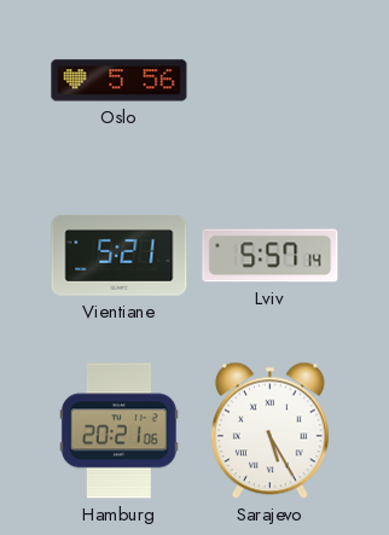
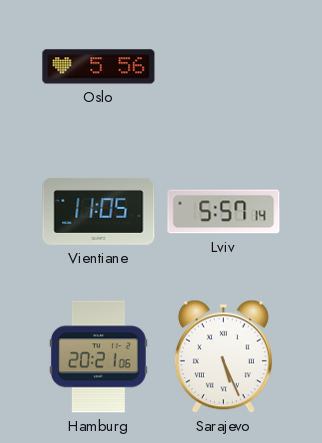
Vientiane: 5:21 -> 11:05
Sarajevo: 5:25 -> 5:26
